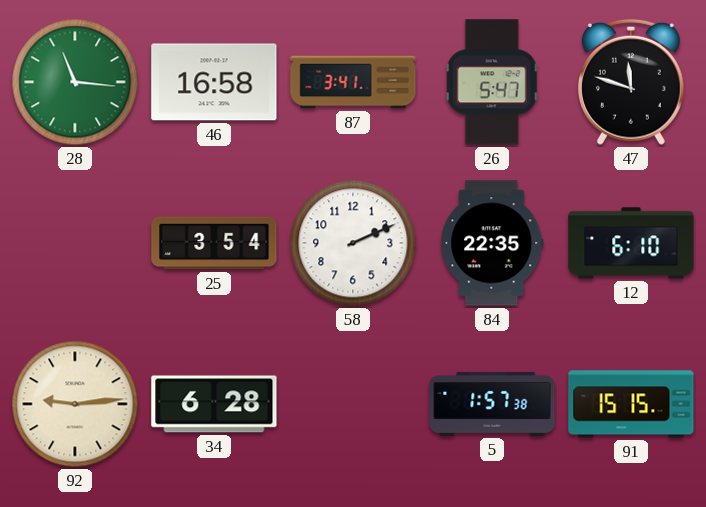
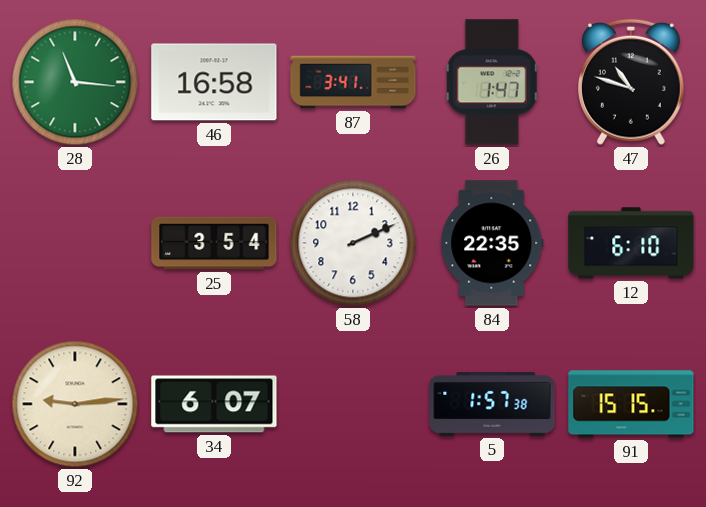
26: 5:47 -> 1:47
47: 11:48 -> 10:48
34: 6:28 -> 6:07
